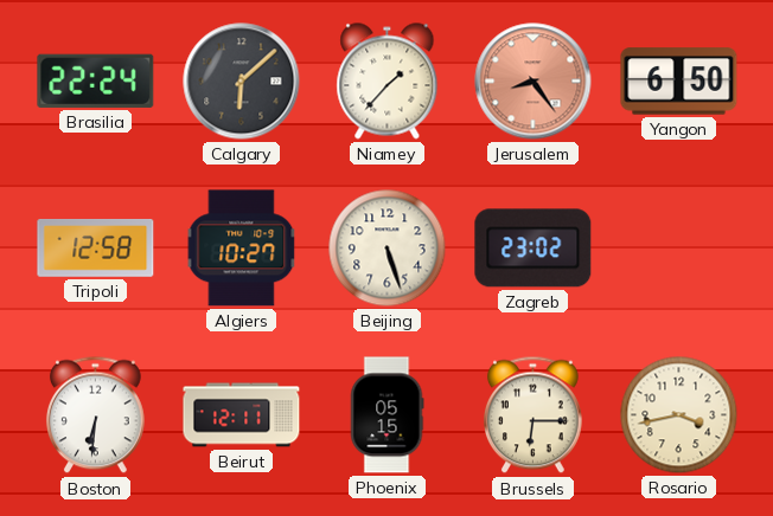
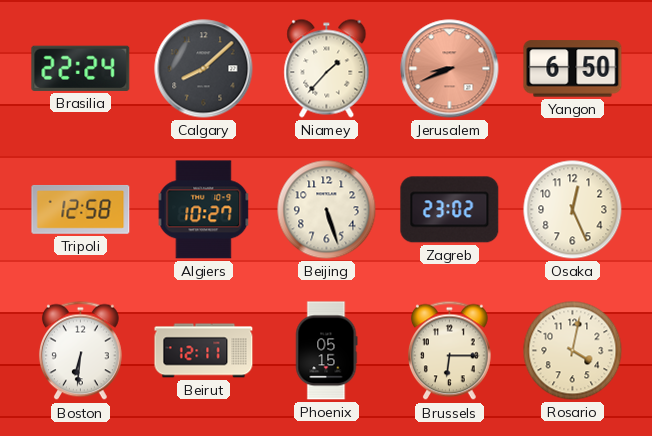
Calgary: 6:08 -> 8:08
Jerusalem: 8:24 -> 8:41
Osaka: none -> 12:26
Rosario: 3:43 -> 4:02
